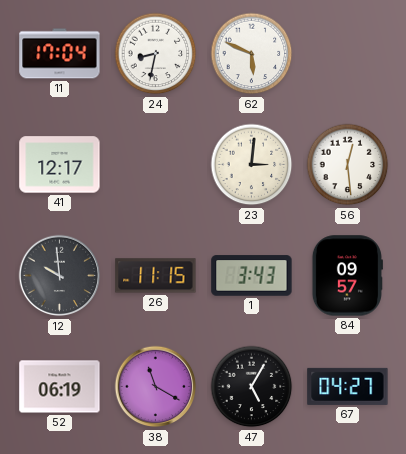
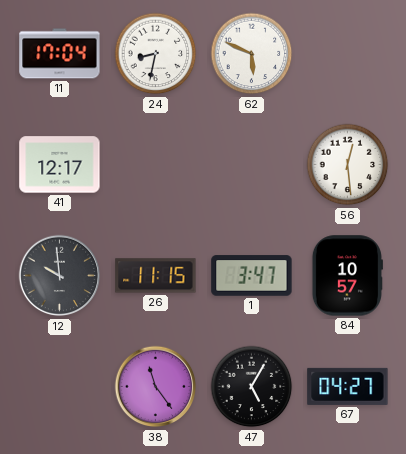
23: 3:01 -> none
1: 3:43 -> 3:47
84: 09:57 -> 10:57
52: 06:19 -> none
38: 11:20 -> 11:24
